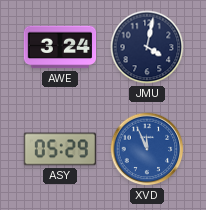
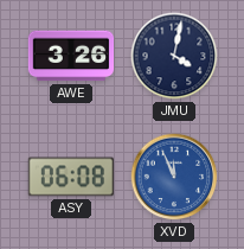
AWE: 3:24 -> 3:26
ASY: 05:29 -> 06:08
